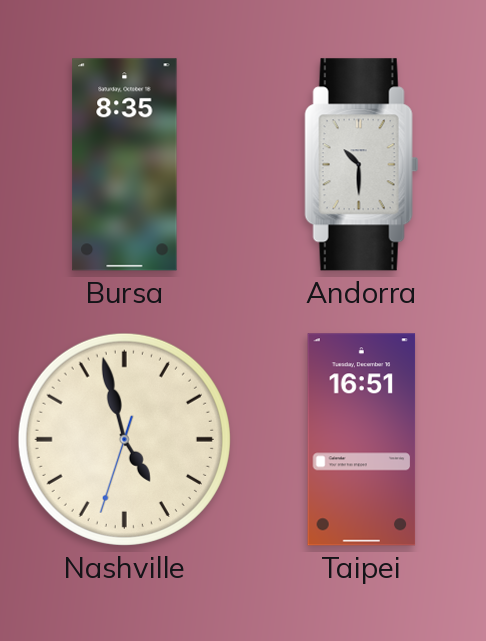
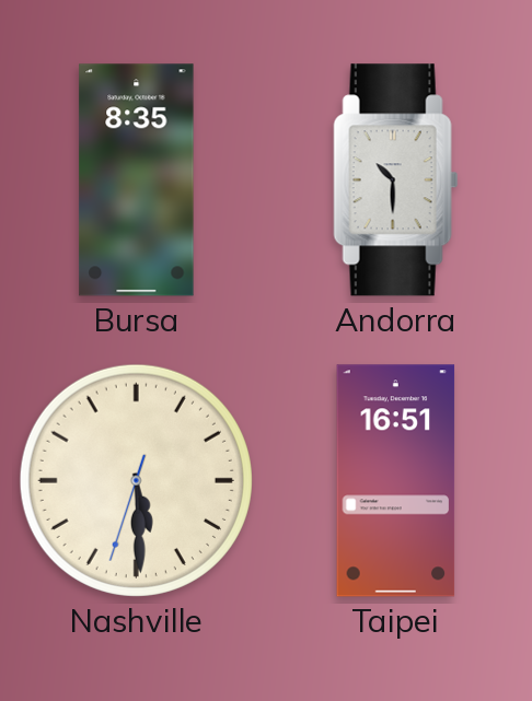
Nashville: 4:57 -> 5:29
